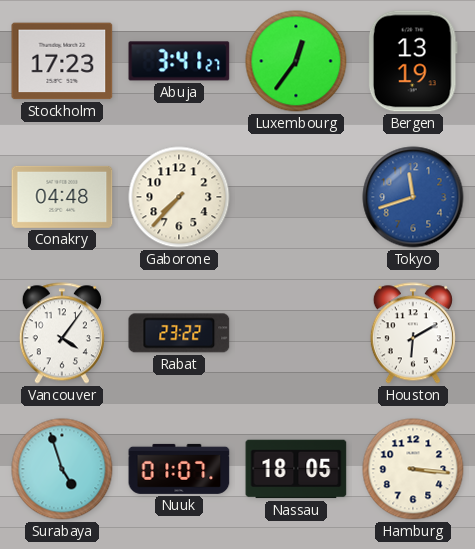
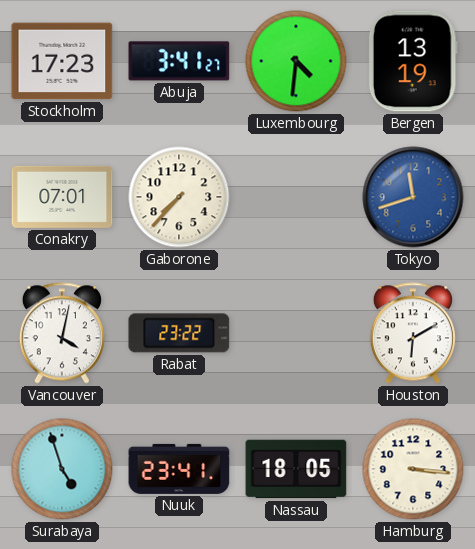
Luxembourg: 12:36 -> 4:31
Conakry: 04:48 -> 07:01
Vancouver: 4:06 -> 4:02
Nuuk: 01:07 -> 23:41
